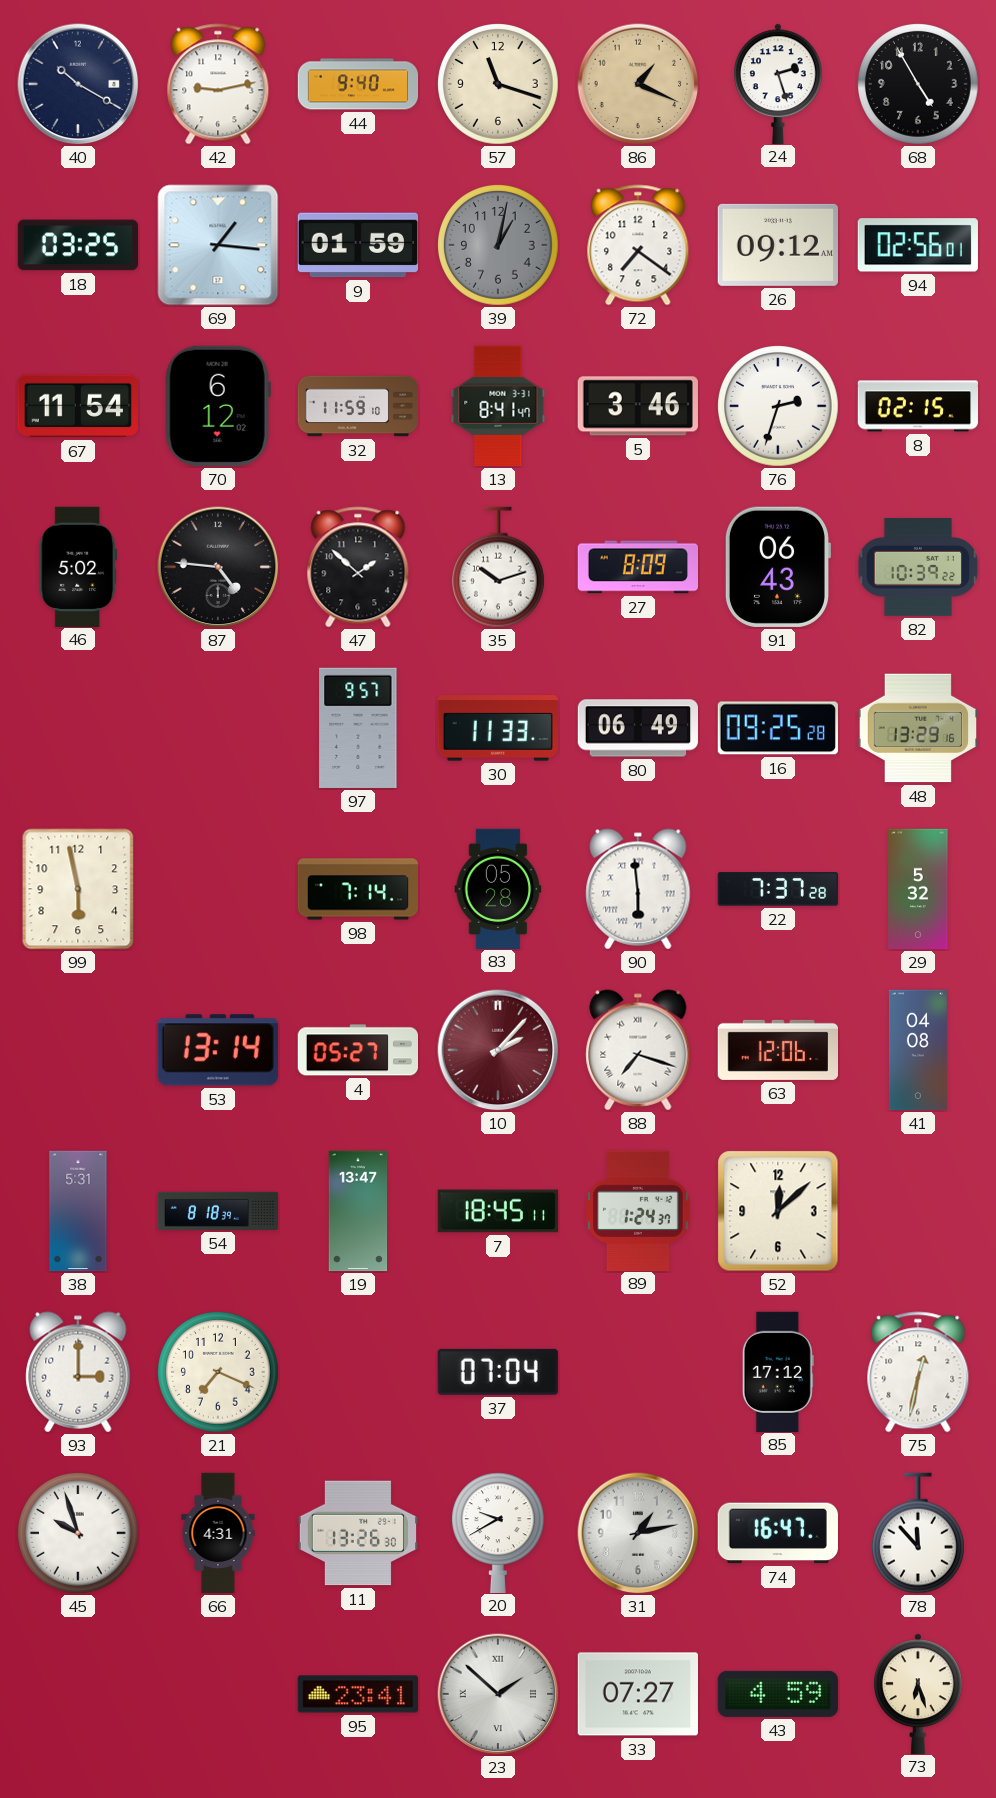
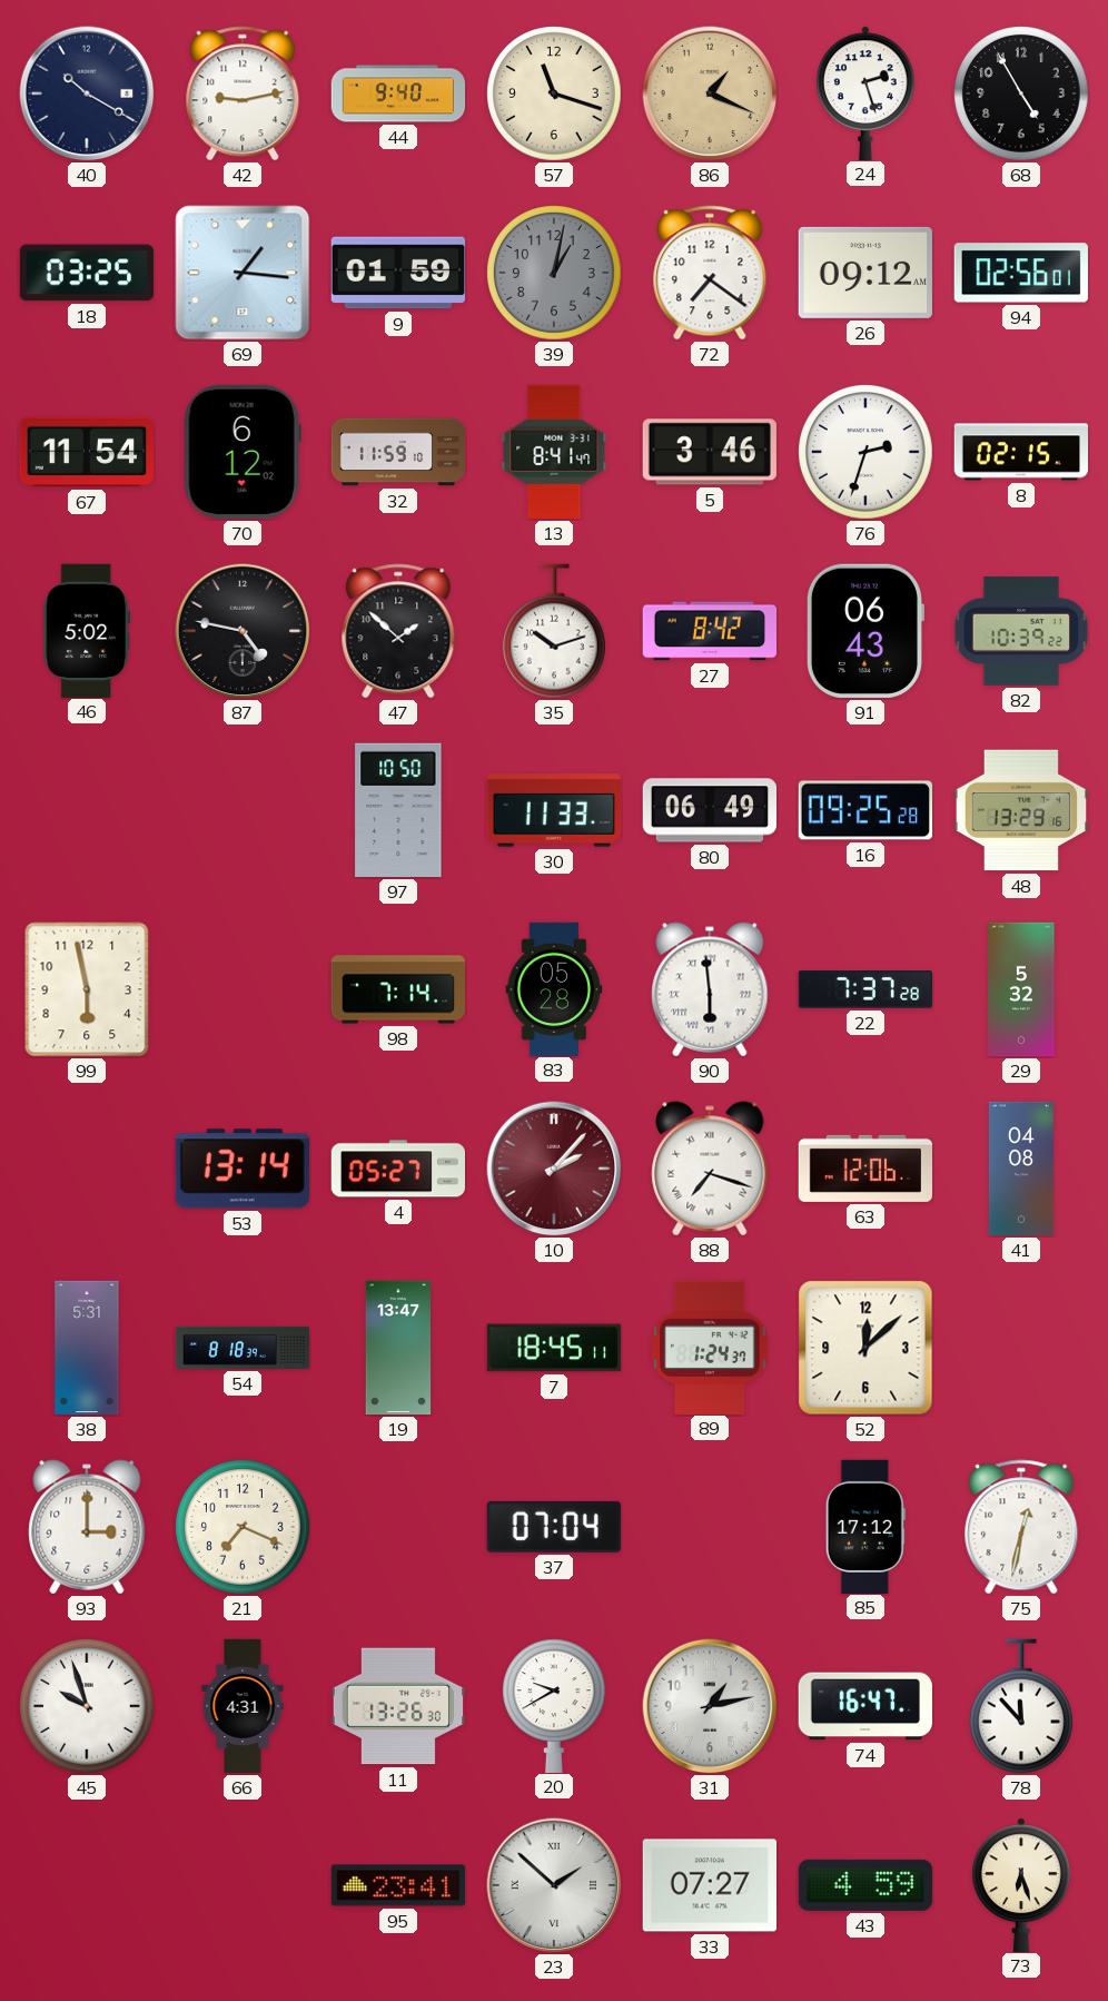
87: 4:46 -> 4:47
27: 8:09 -> 8:42
97: 9:57 -> 10:50
